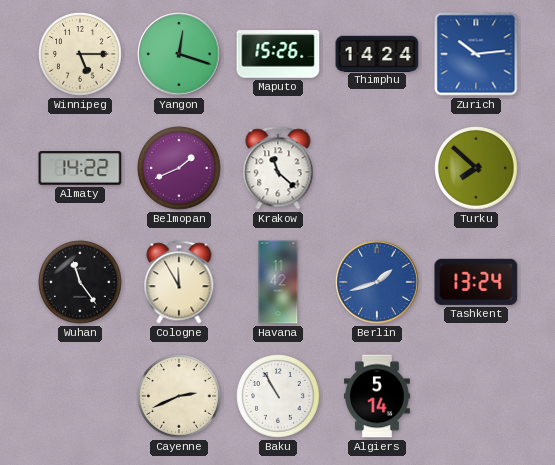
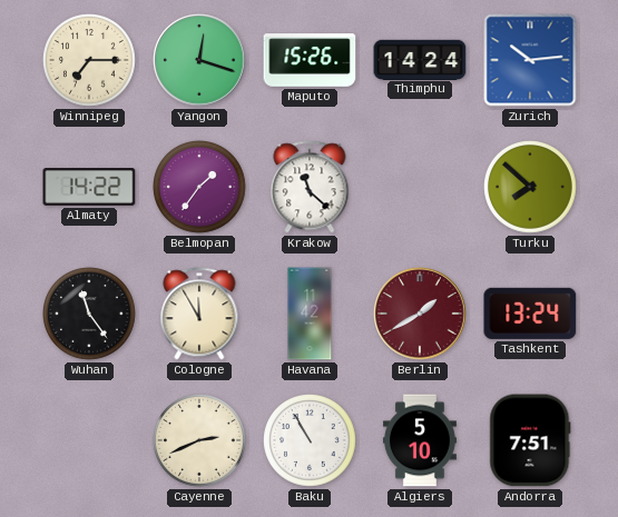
Winnipeg: 5:15 -> 7:15
Belmopan: 1:41 -> 1:36
Berlin: 1:42 -> 1:40
Berlin dial: blue -> burgundy
Algiers: 5:14 -> 5:10
Andorra: none -> 7:51
